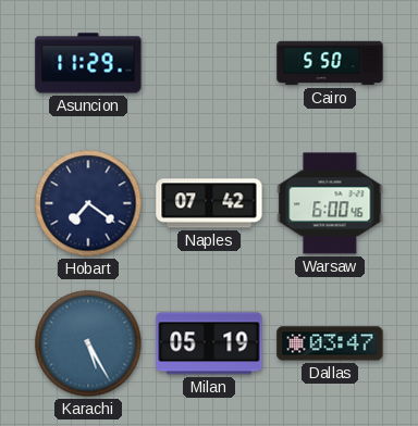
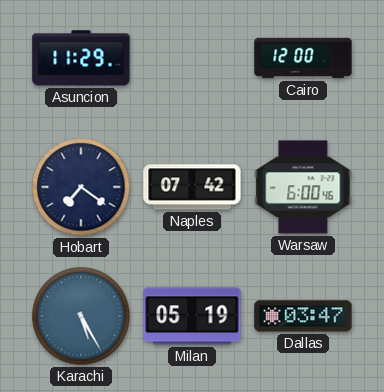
Cairo: 5:50 -> 12:00
